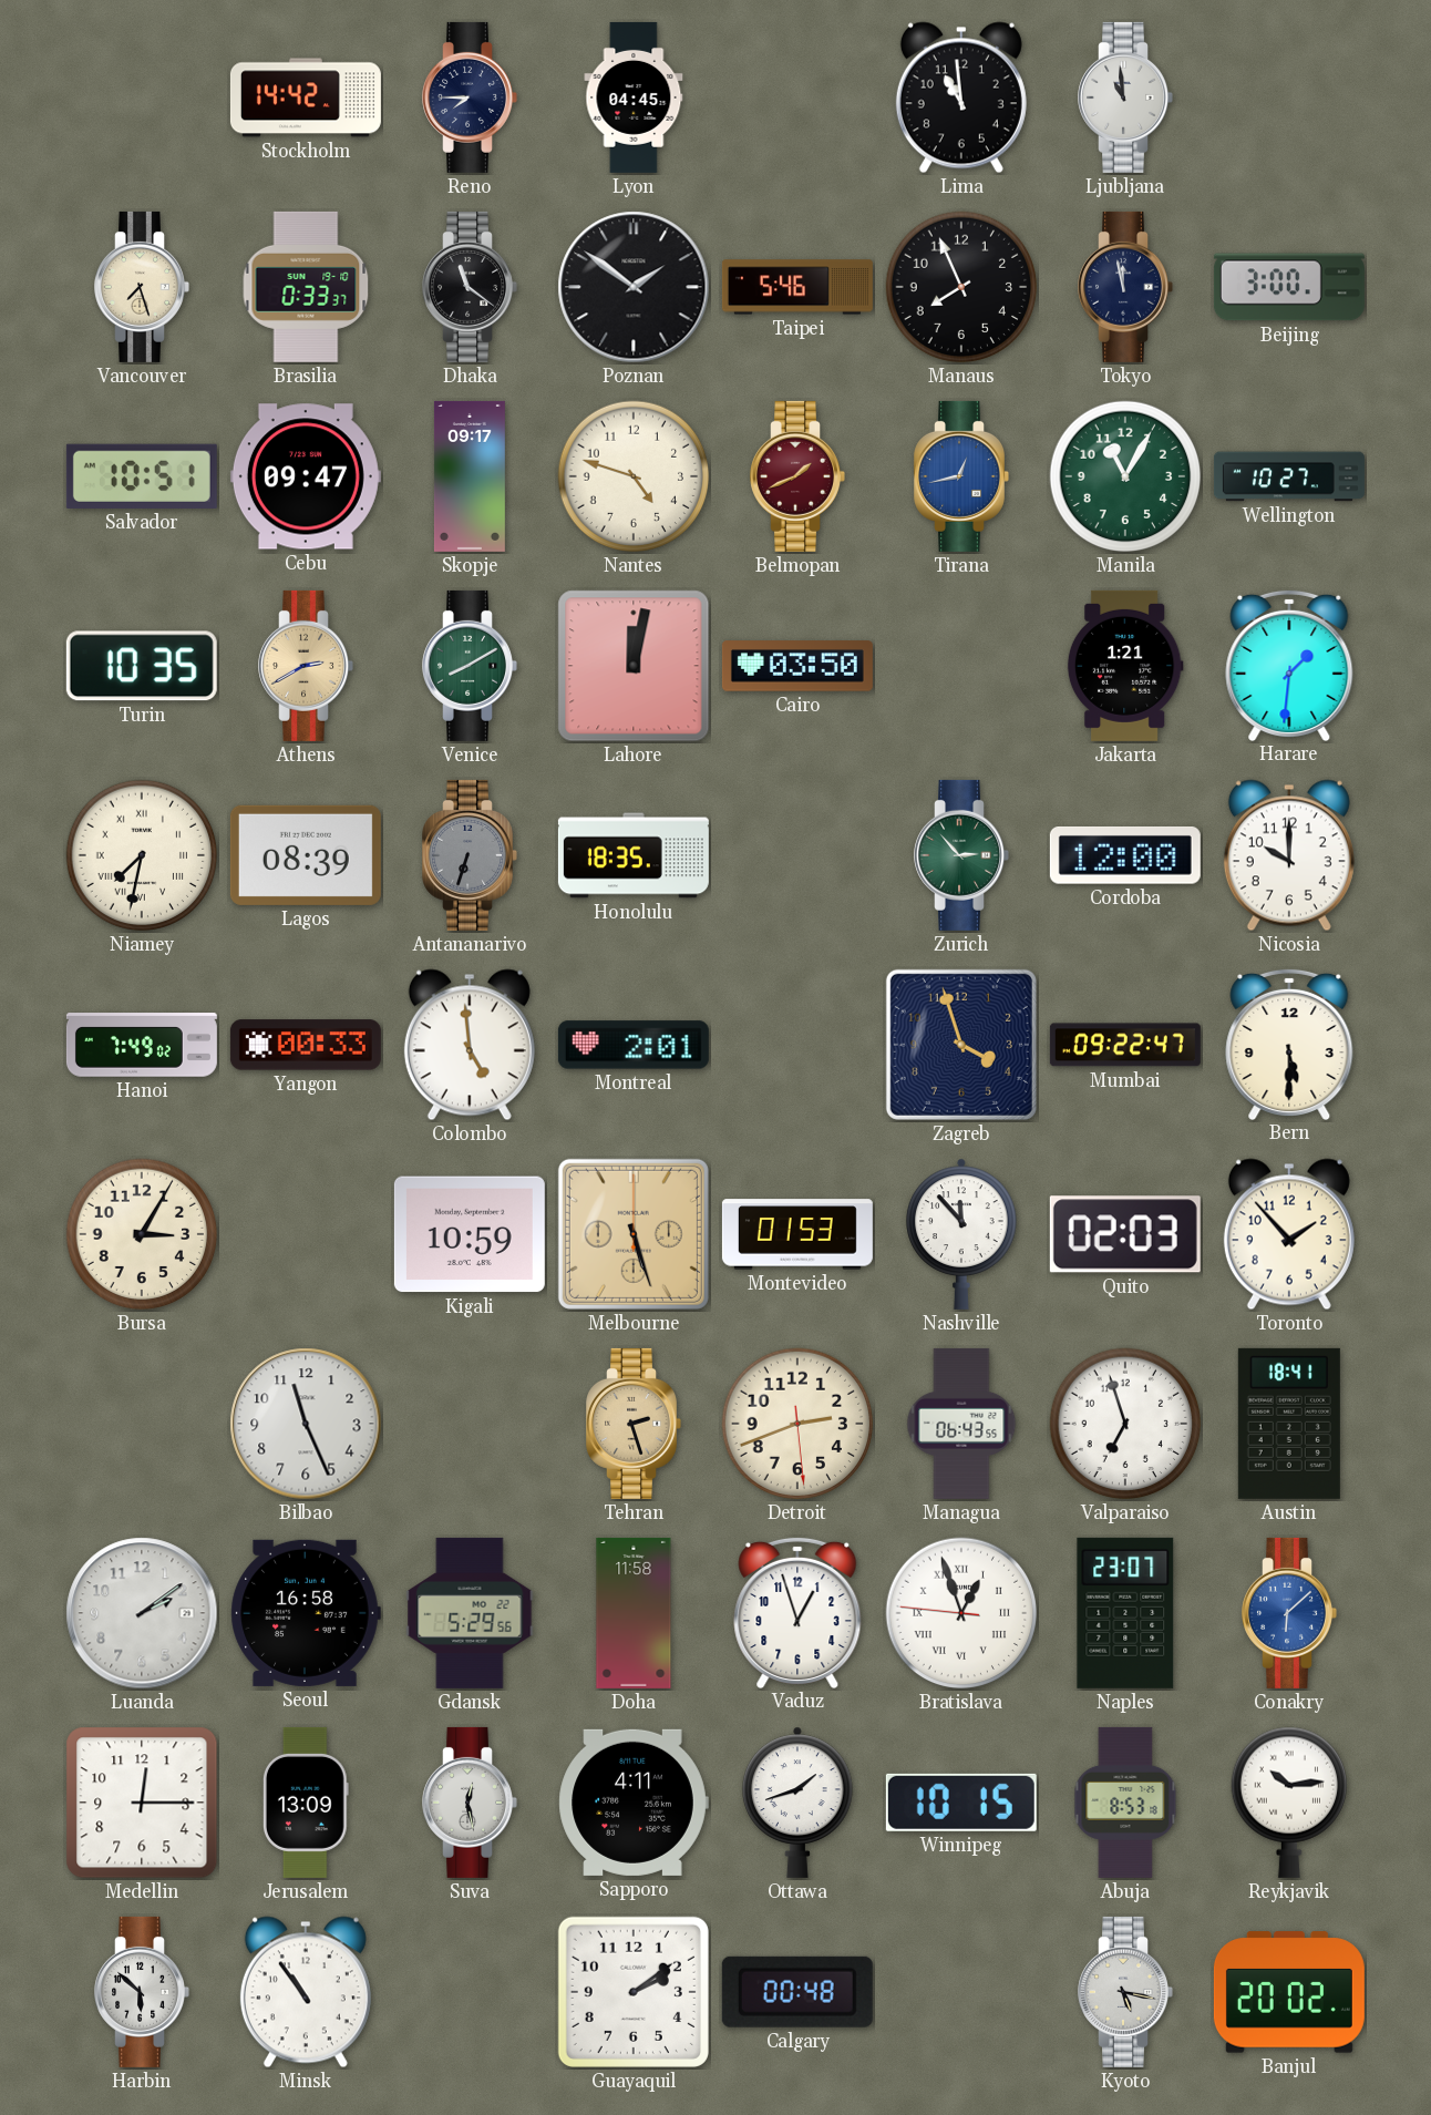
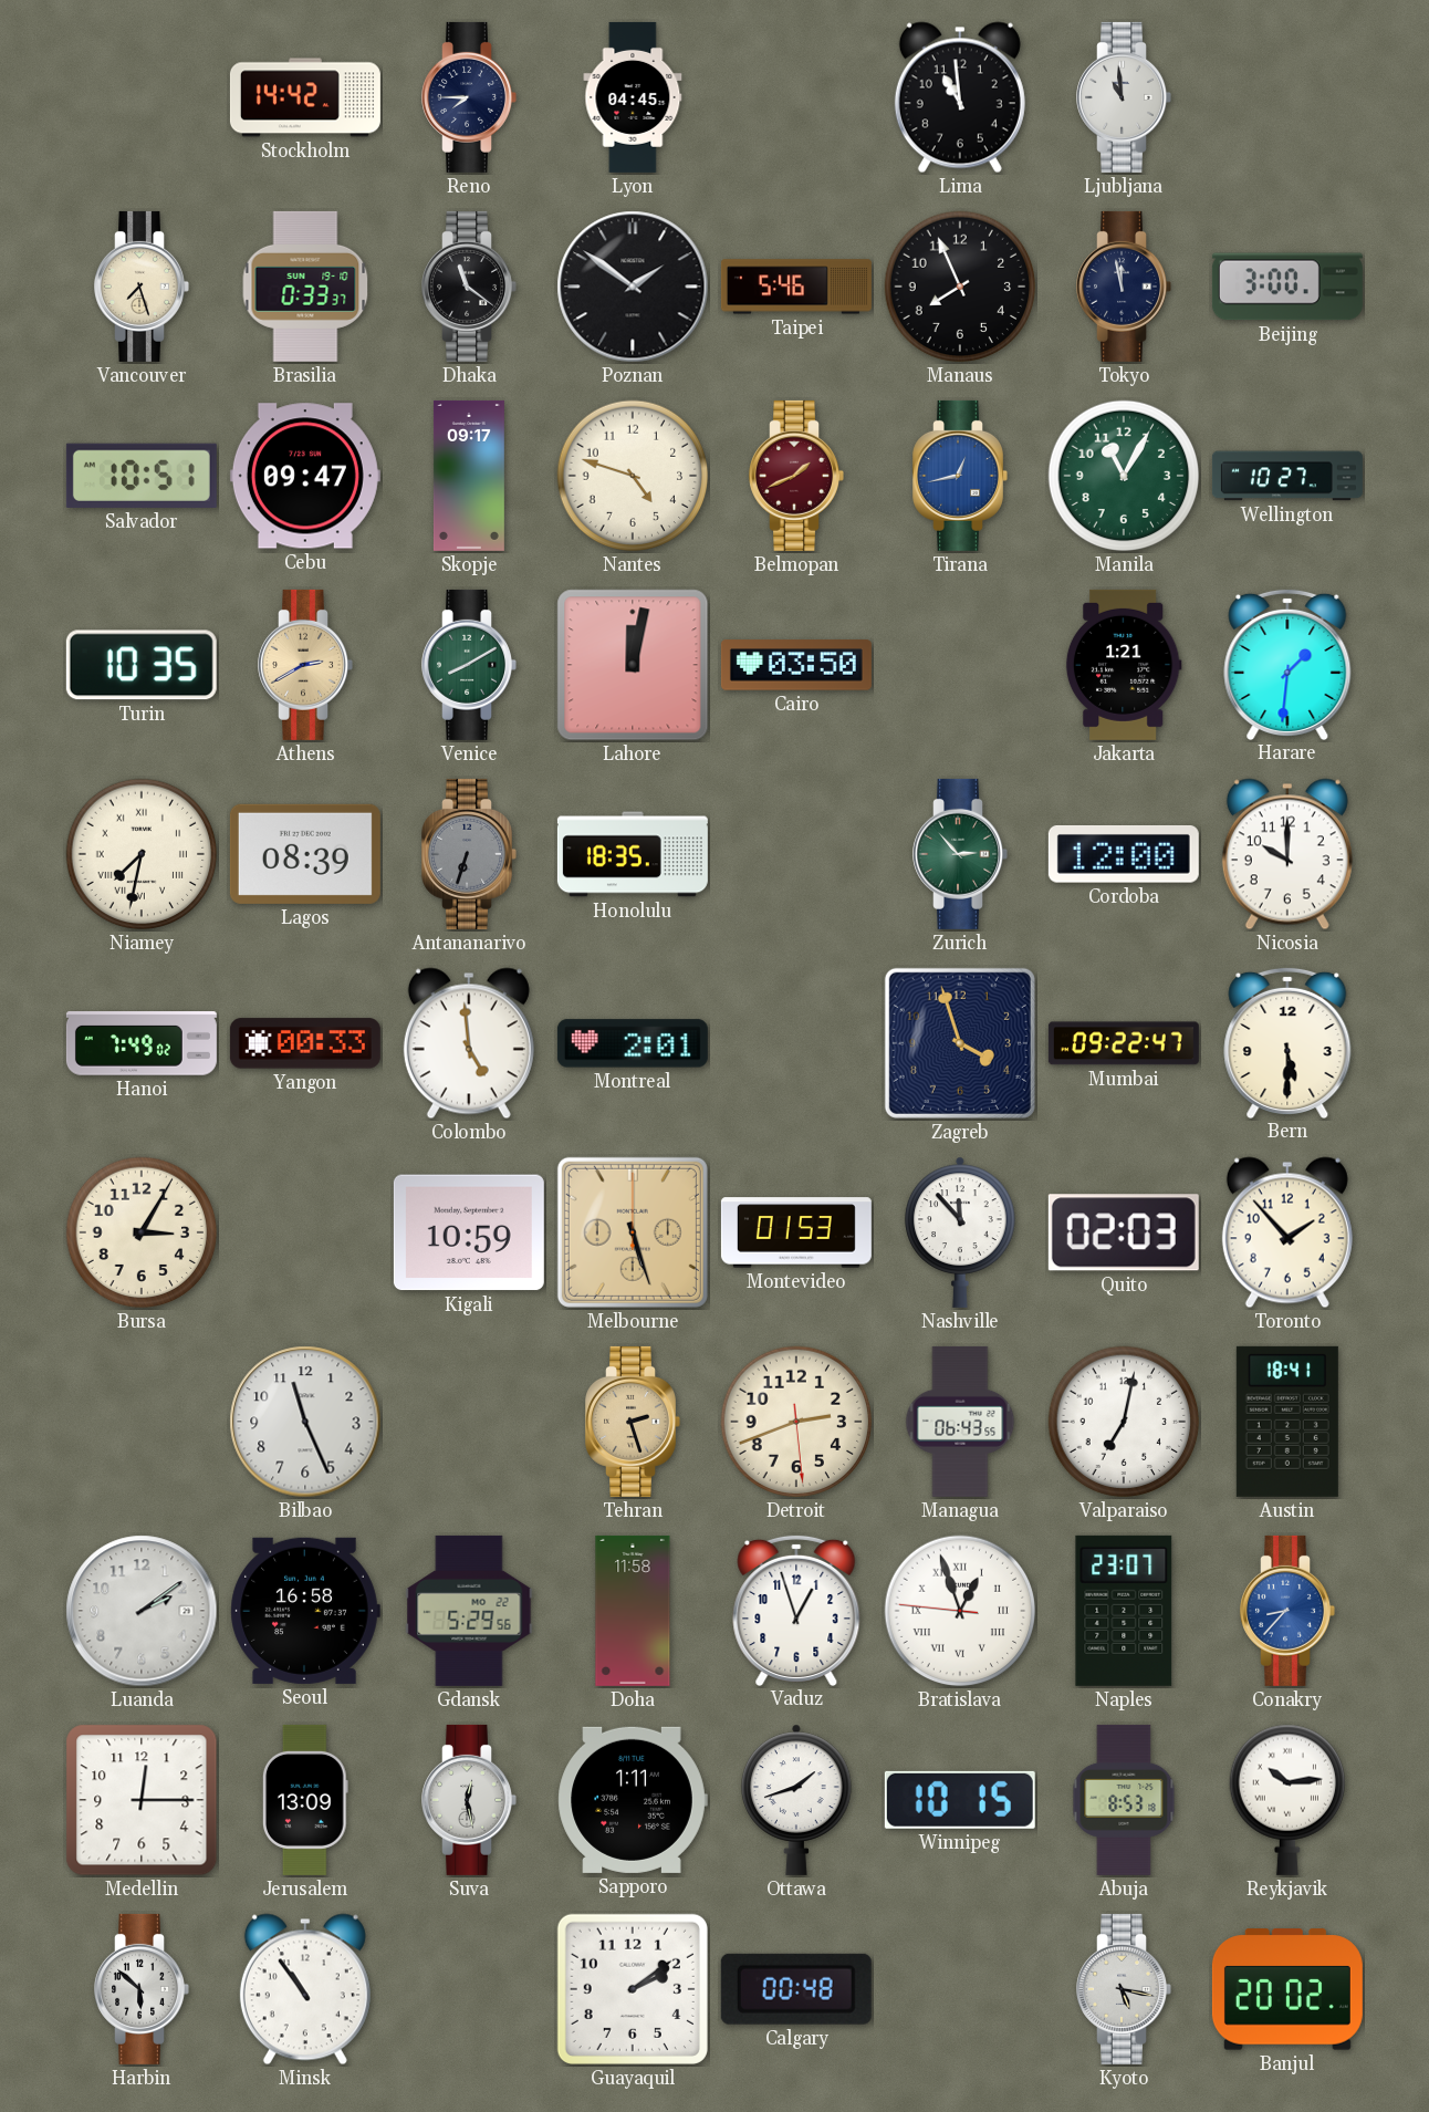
Valparaiso: 6:57 -> 7:02
Conakry: 6:08 -> 8:37
Sapporo: 4:11 -> 1:11
